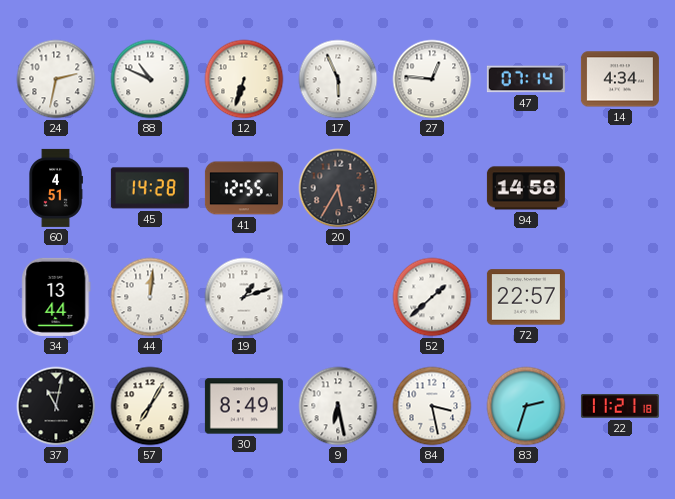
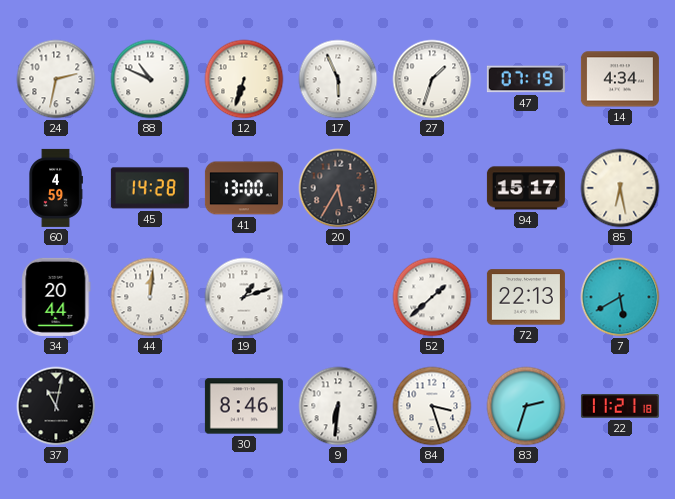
27: 12:46 -> 1:33
47: 07:14 -> 07:19
60: 4:51 -> 4:59
41: 12:55 -> 13:00
94: 14:58 -> 15:17
85: none -> 6:28
34: 13:44 -> 20:44
72: 22:57 -> 22:13
7: none -> 5:40
57: 7:05 -> none
30: 8:49 -> 8:46
9: 6:28 -> 6:31
84: 3:28 -> 3:27
